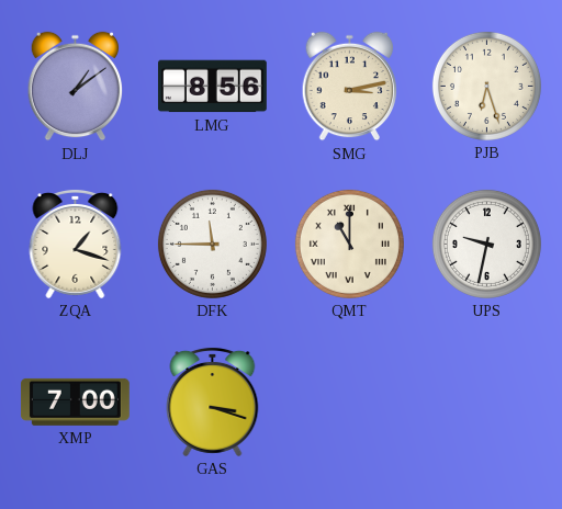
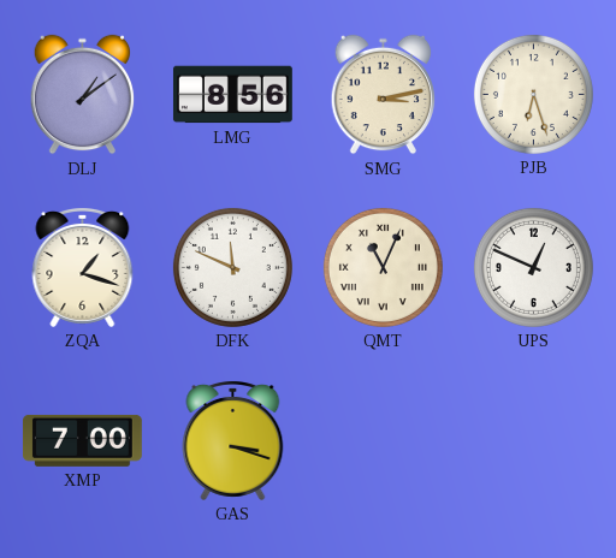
DFK: 11:45 -> 11:49
QMT: 11:00 -> 11:04
UPS: 9:32 -> 12:49
